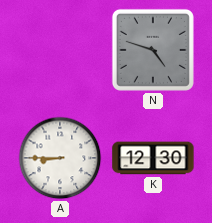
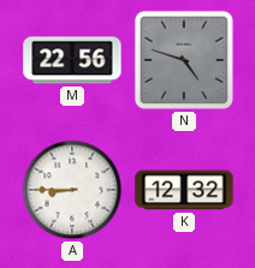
M: none -> 22:56
K: 12:30 -> 12:32
